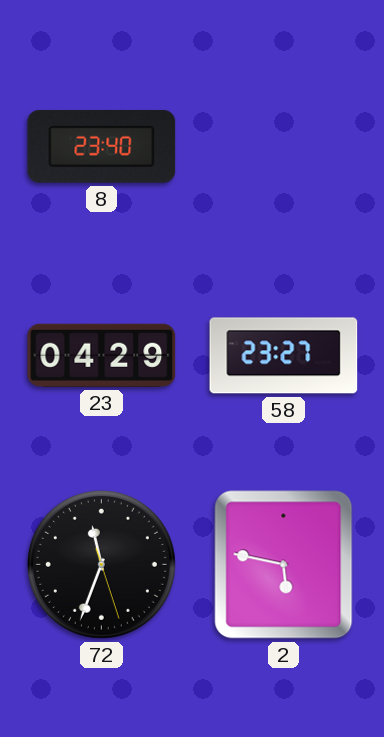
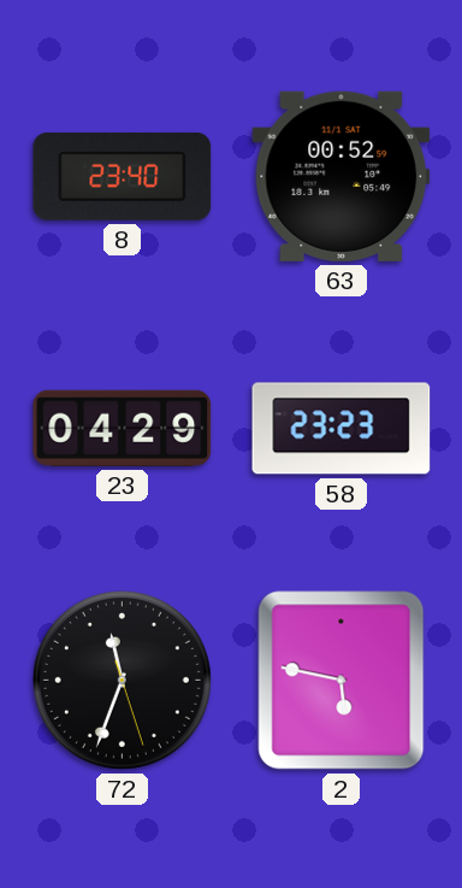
63: none -> 00:52
58: 23:27 -> 23:23
